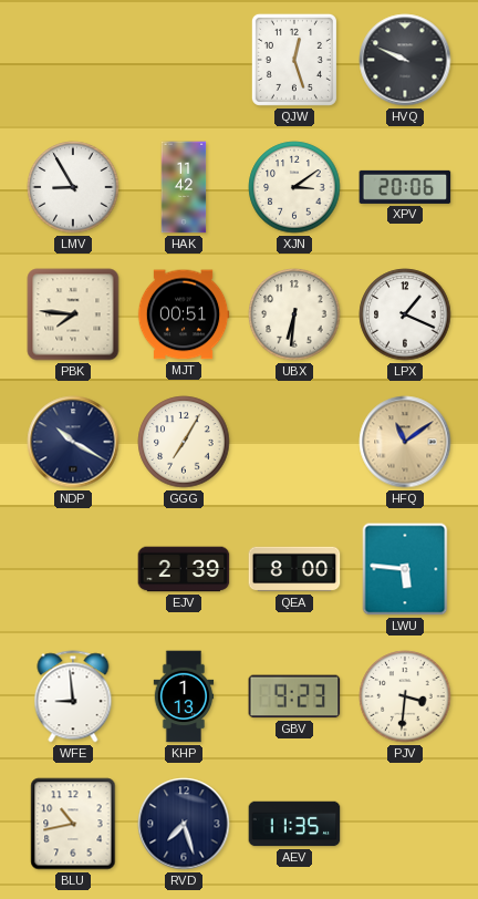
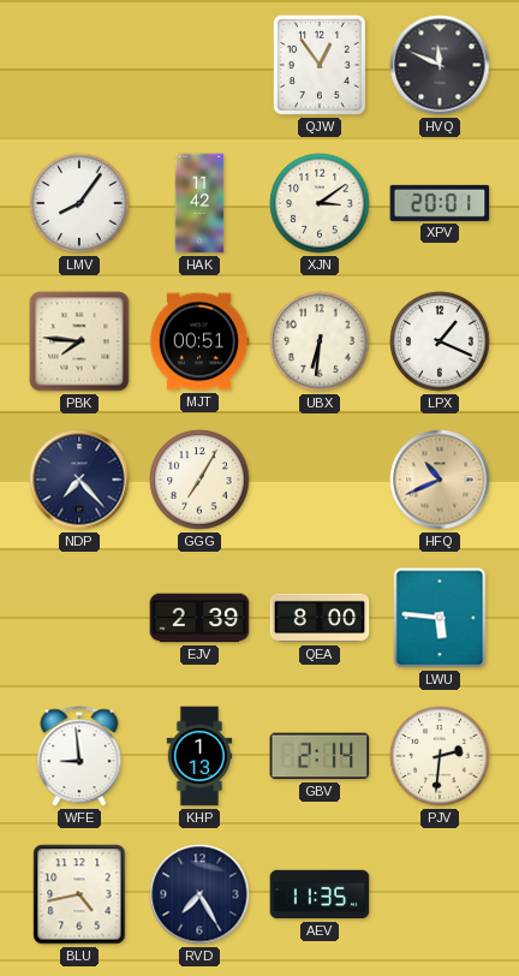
QJW: 12:27 -> 12:54
HVQ: 9:49 -> 11:49
LMV: 8:55 -> 8:06
XPV: 20:06 -> 20:01
NDP: 10:20 -> 7:23
HFQ: 11:09 -> 10:41
GBV: 9:23 -> 2:14
PJV: 3:31 -> 2:31
BLU: 10:43 -> 4:43
RVD: 7:27 -> 7:25
